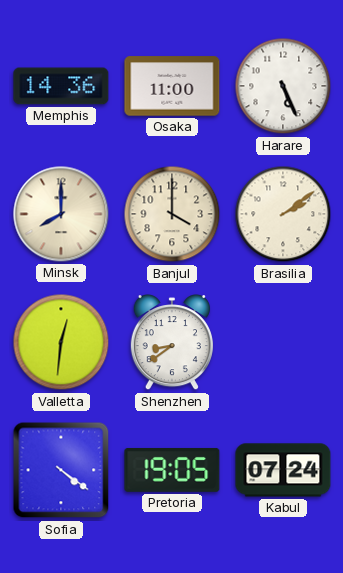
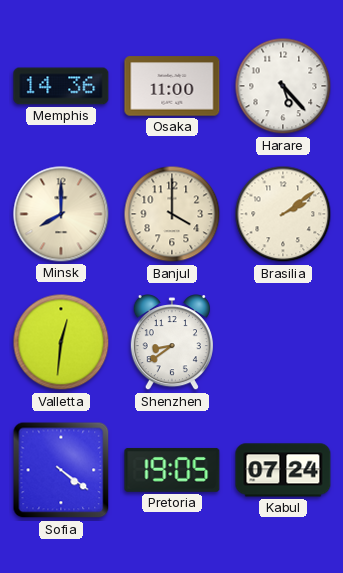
Harare: 5:26 -> 5:23
